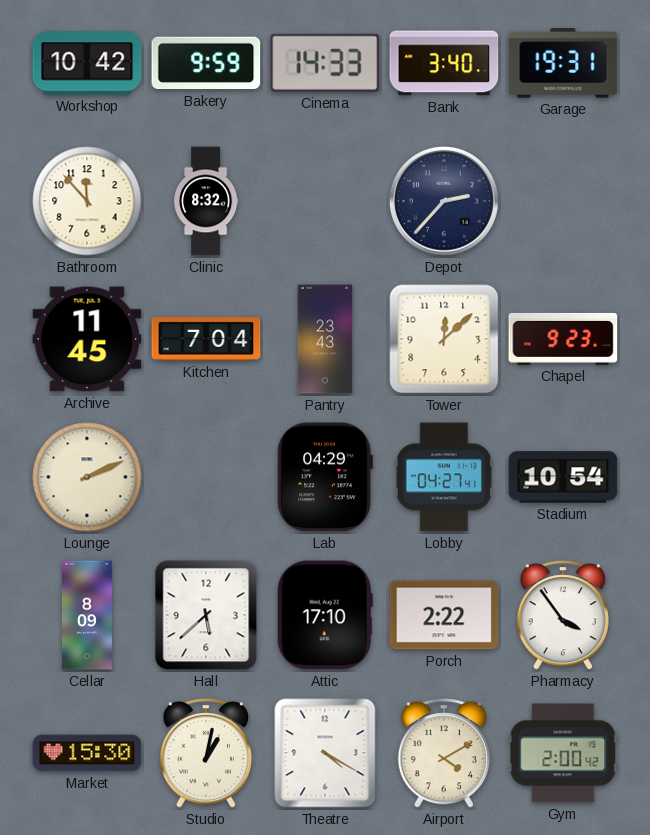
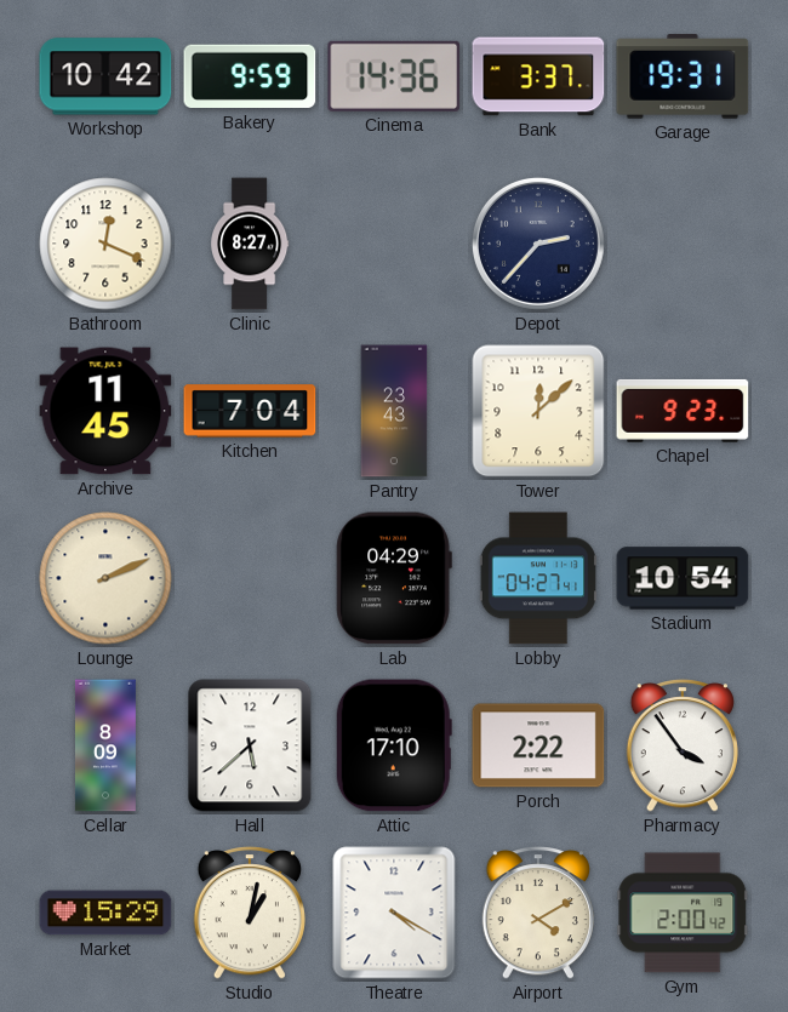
Cinema: 14:33 -> 14:36
Bank: 3:40 -> 3:37
Bathroom: 11:53 -> 12:19
Clinic: 8:32 -> 8:27
Market: 15:30 -> 15:29
